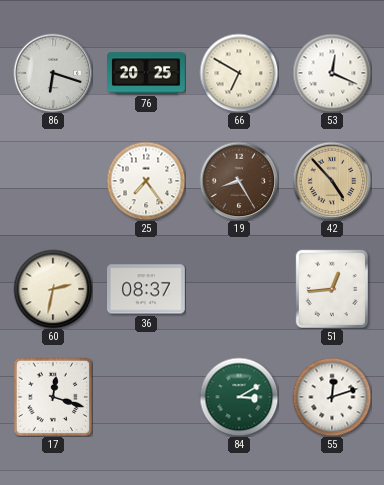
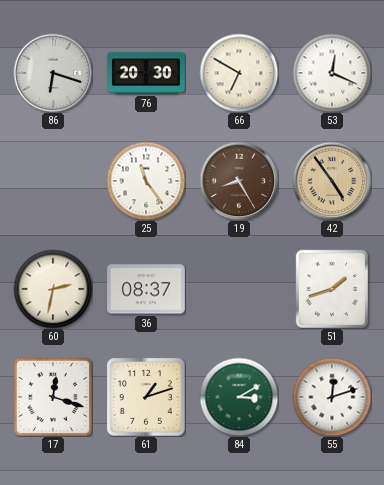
76: 20:25 -> 20:30
25: 7:24 -> 11:24
42: 4:53 -> 4:54
51: 12:44 -> 1:42
61: none -> 1:12
